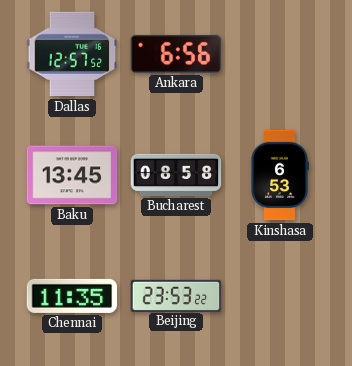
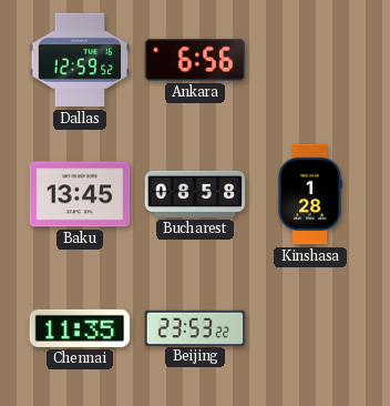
Dallas: 12:57 -> 12:59
Kinshasa: 6:53 -> 1:28
